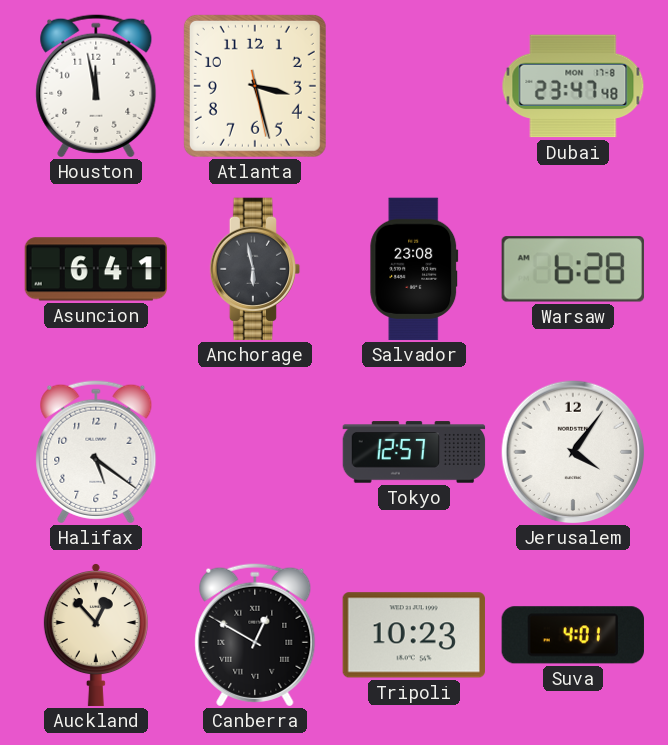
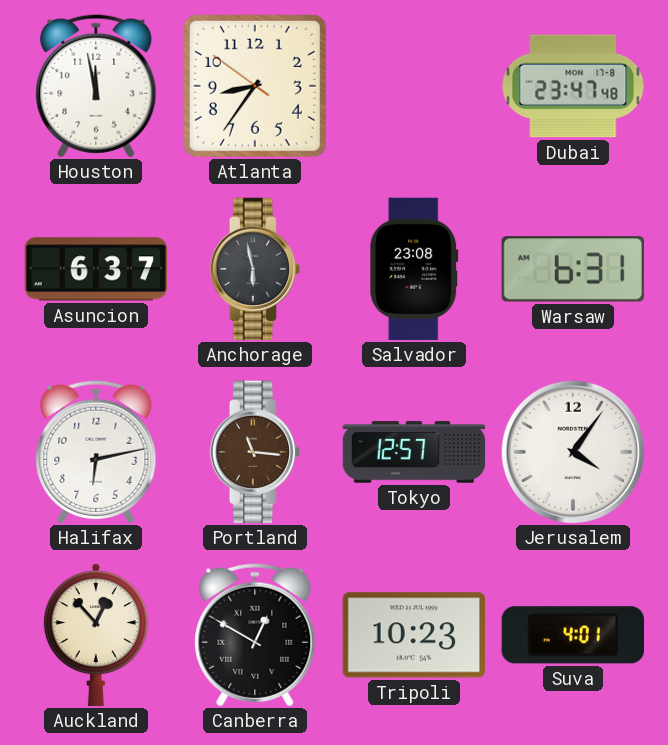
Atlanta: 3:27 -> 8:35
Asuncion: 6:41 -> 6:37
Warsaw: 6:28 -> 6:31
Halifax: 5:21 -> 6:13
Portland: none -> 11:16
